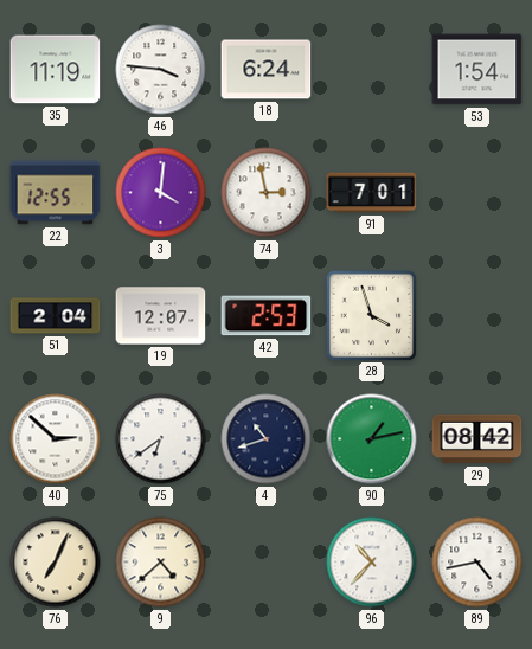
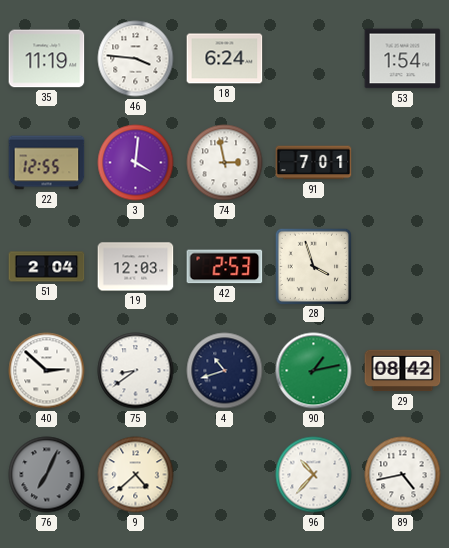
19: 12:07 -> 12:03
75: 6:39 -> 8:39
76 dial: cream -> grey
